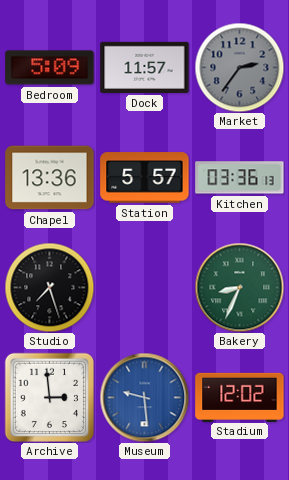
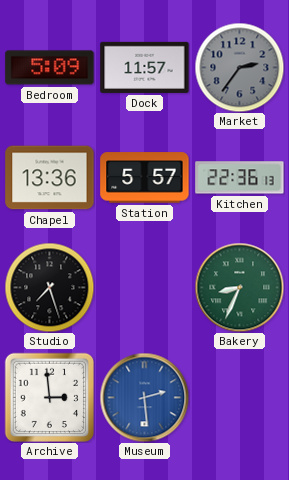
Kitchen: 03:36 -> 22:36
Museum: 9:29 -> 2:29
Stadium: 12:02 -> none
